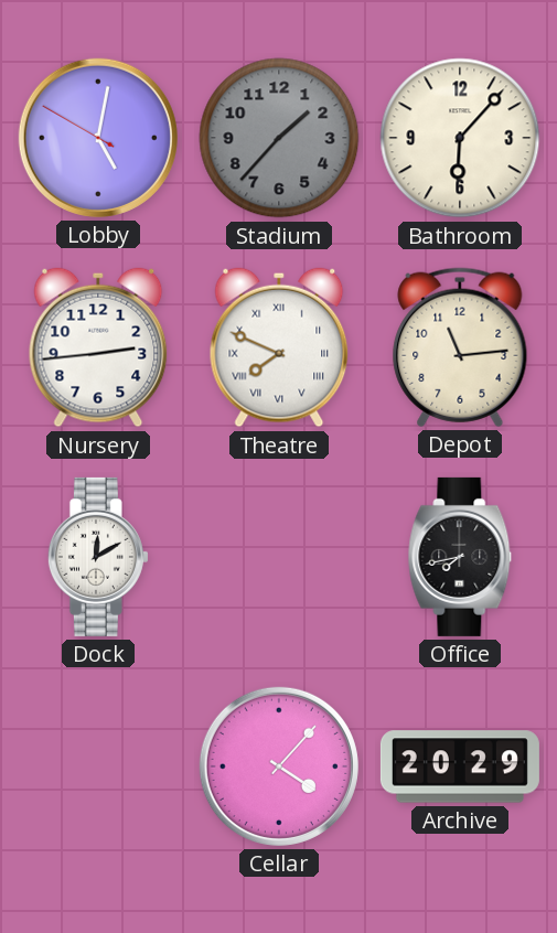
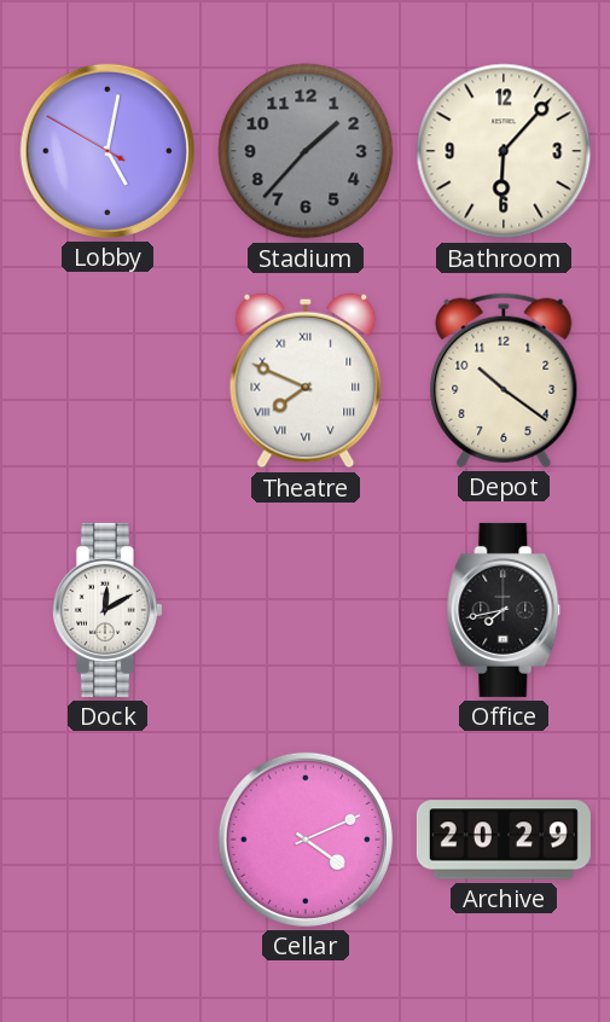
Nursery: 2:44 -> none
Depot: 11:14 -> 10:21
Cellar: 4:07 -> 4:11
